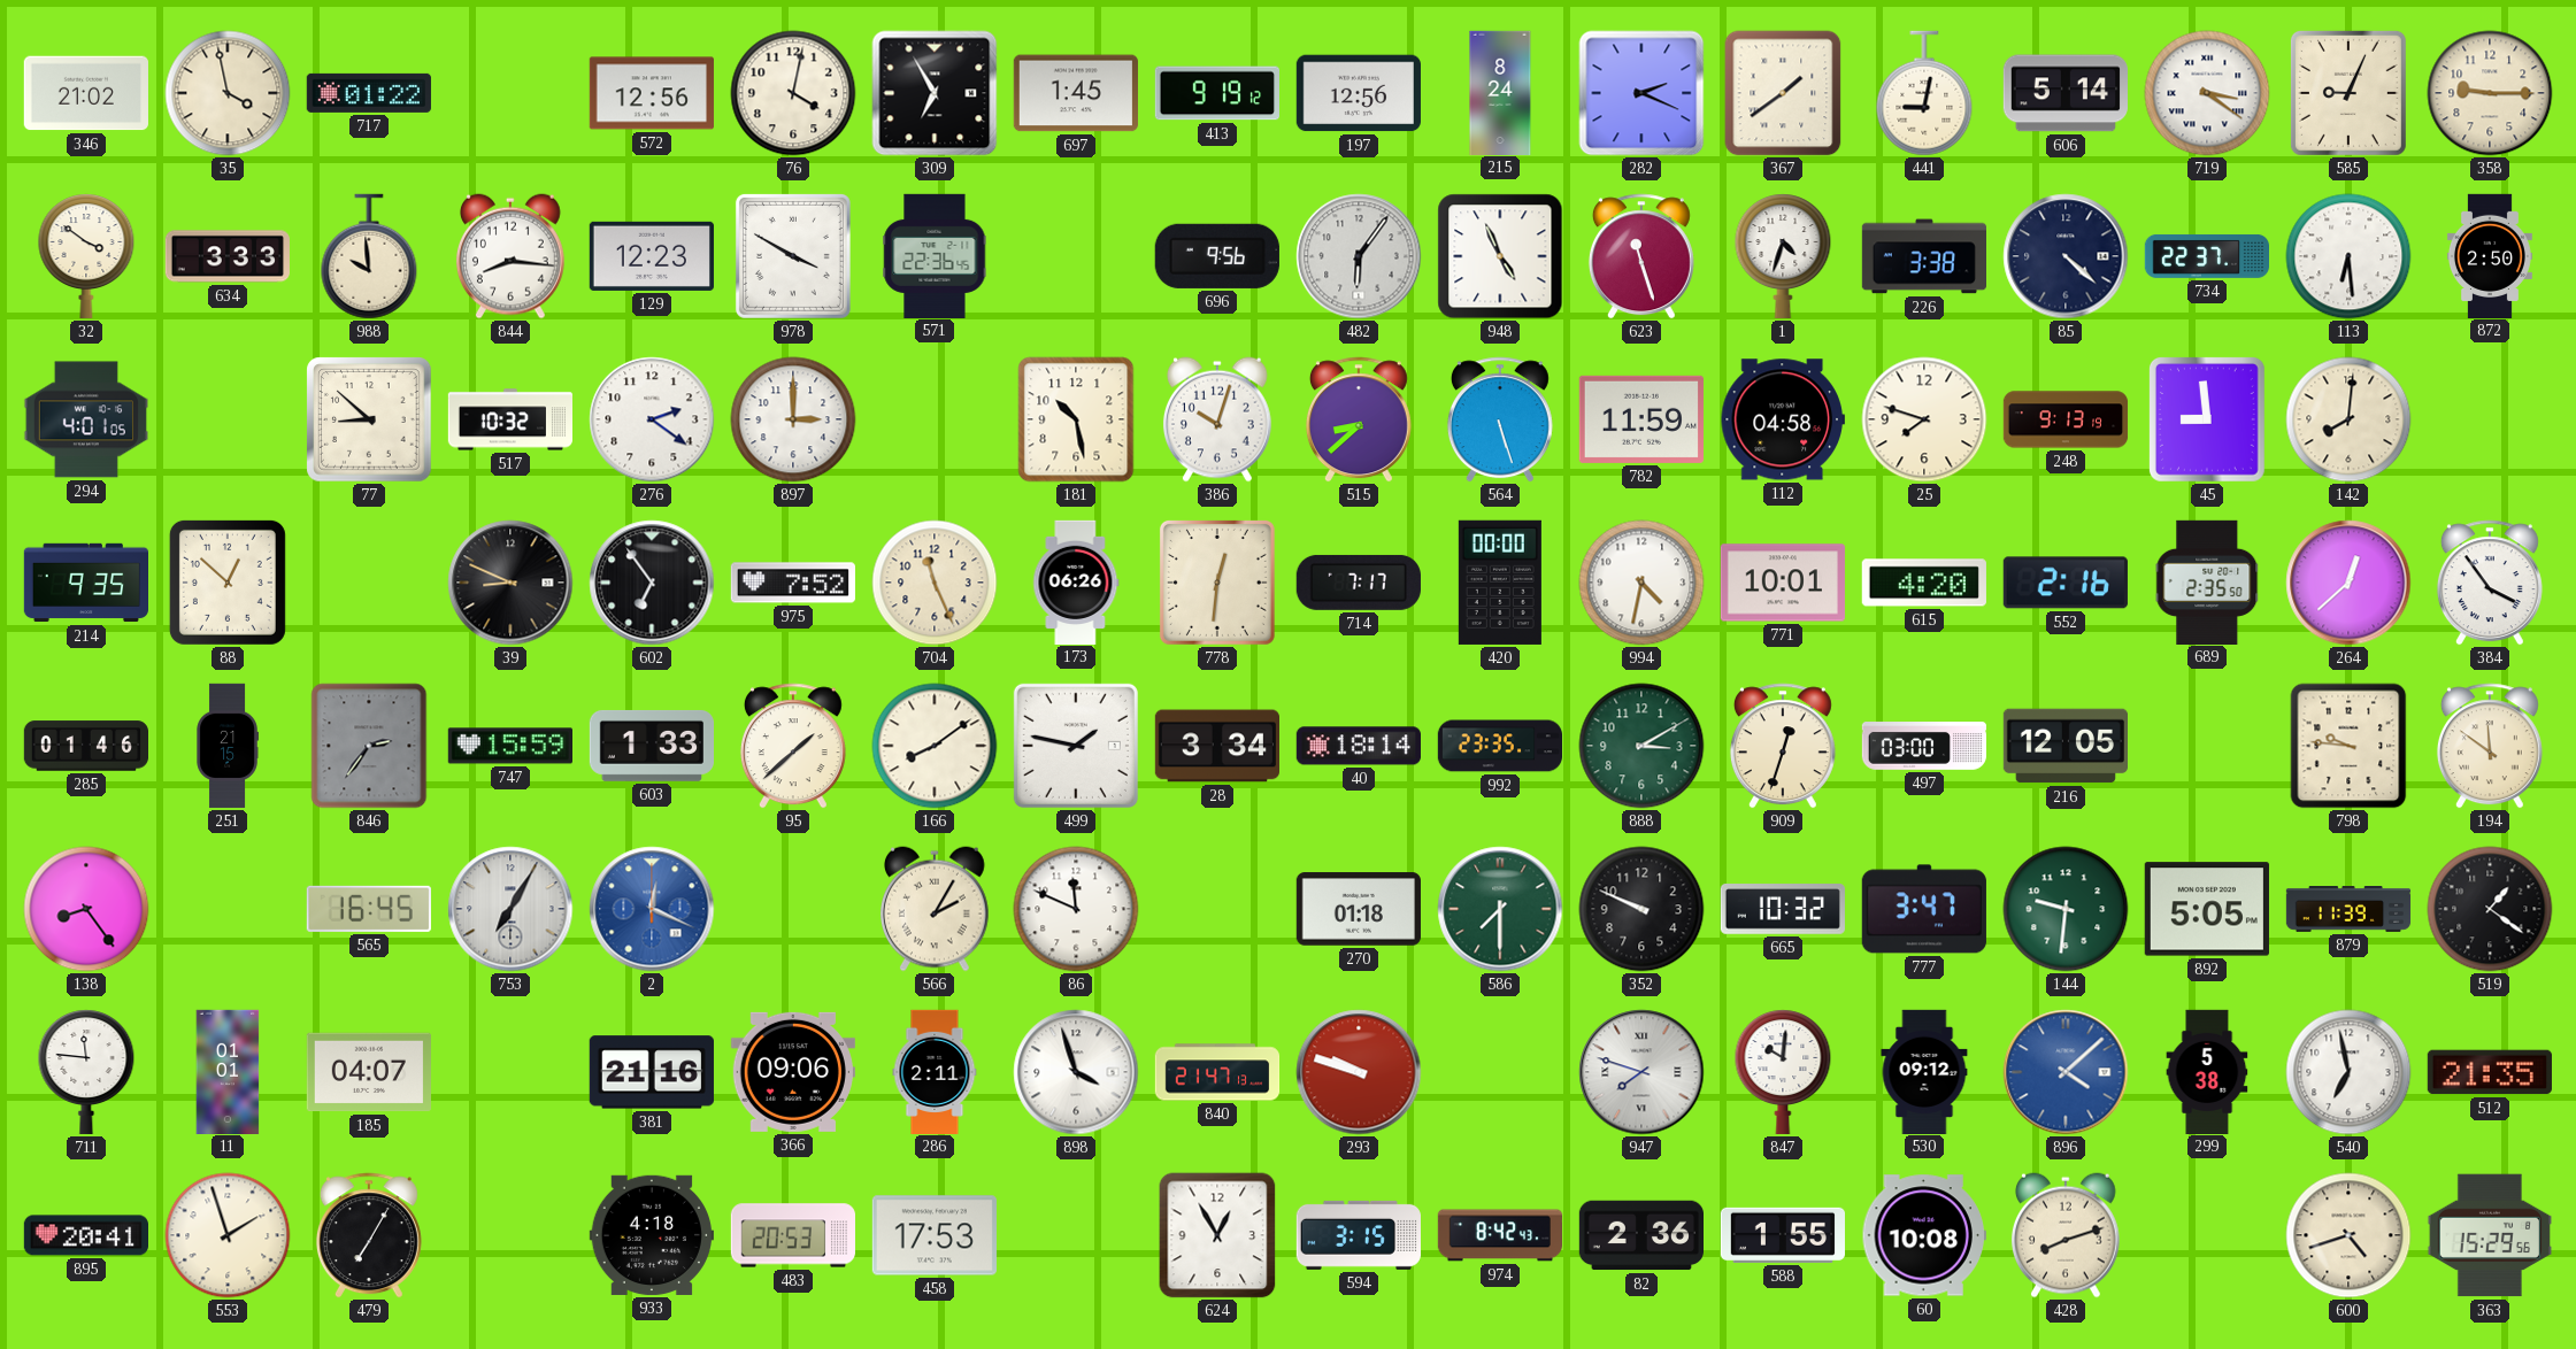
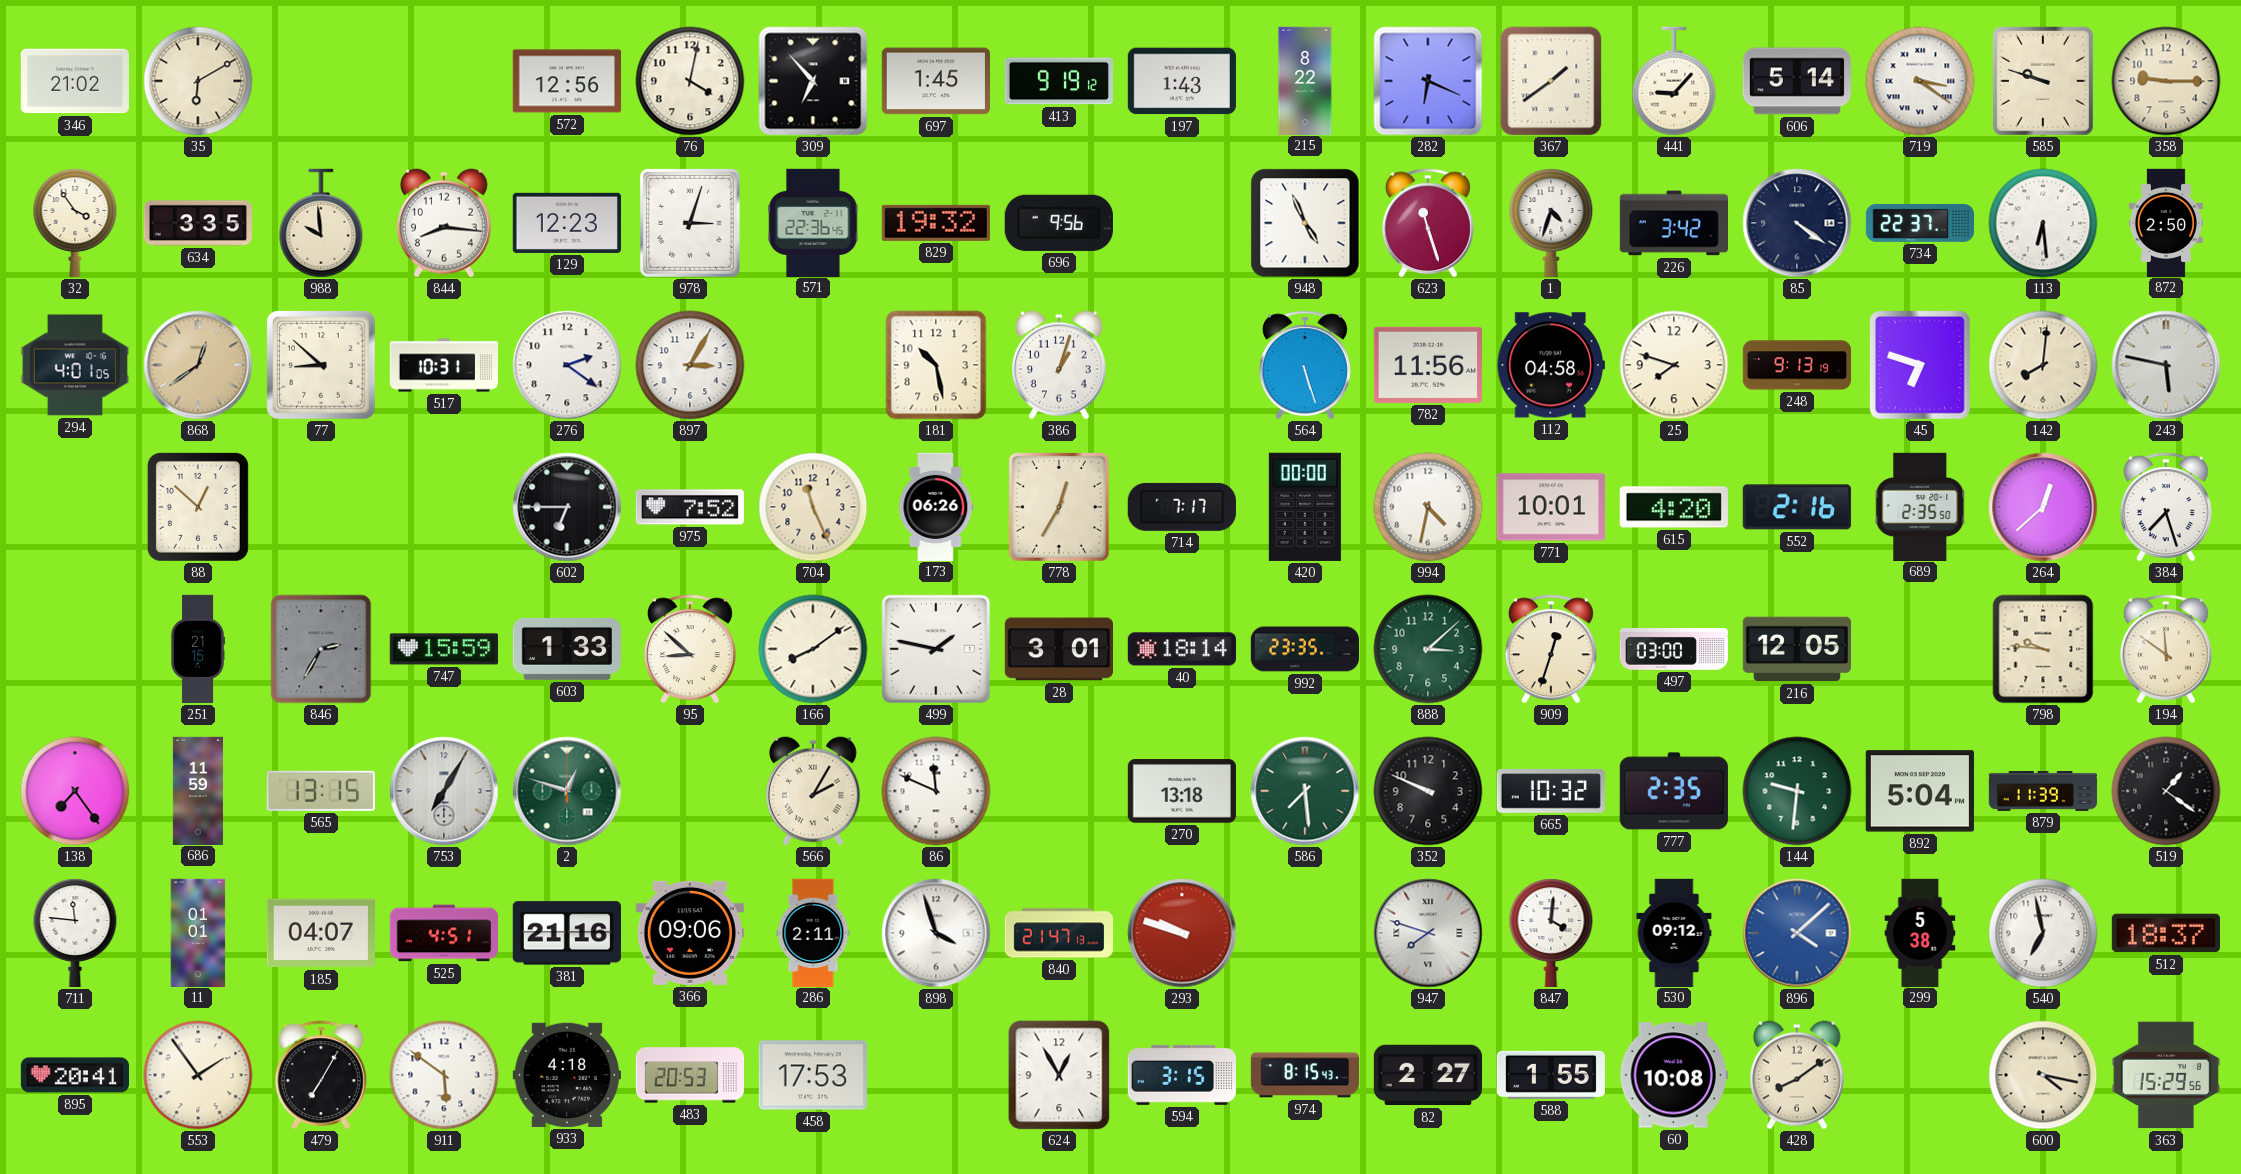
35: 3:58 -> 6:10
717: 01:22 -> none
309: 6:55 -> 6:53
197: 12:56 -> 1:43
215: 8:24 -> 8:22
282: 2:19 -> 6:19
441: 9:02 -> 9:07
585: 9:04 -> 9:48
32: 3:51 -> 3:54
634: 3:33 -> 3:35
978: 3:50 -> 3:03
829: none -> 19:32
482: 6:06 -> none
226: 3:38 -> 3:42
85: 4:22 -> 4:21
868: none -> 12:39
517: 10:32 -> 10:31
897: 3:00 -> 3:05
386: 10:03 -> 1:03
515: 8:38 -> none
782: 11:59 -> 11:56
45: 8:59 -> 6:48
243: none -> 5:47
214: 9:35 -> none
39: 8:49 -> none
602: 6:54 -> 6:45
778: 12:31 -> 12:35
384: 3:54 -> 7:27
285: 01:46 -> none
846: 2:36 -> 2:35
95: 1:38 -> 8:52
28: 3:34 -> 3:01
888: 3:10 -> 3:08
138: 8:24 -> 7:24
686: none -> 11:59
565: 16:45 -> 13:15
2: 12:19 -> 12:48
2 dial: blue -> green
270: 01:18 -> 13:18
586: 7:30 -> 7:29
777: 3:47 -> 2:35
892: 5:05 -> 5:04
525: none -> 4:51
847: 10:01 -> 4:01
512: 21:35 -> 18:37
553: 1:57 -> 1:54
911: none -> 5:51
974: 8:42 -> 8:15
82: 2:36 -> 2:27
428: 8:12 -> 8:09
600: 4:42 -> 4:17
